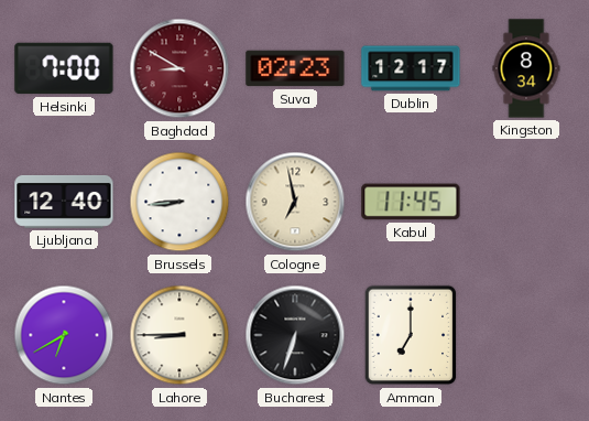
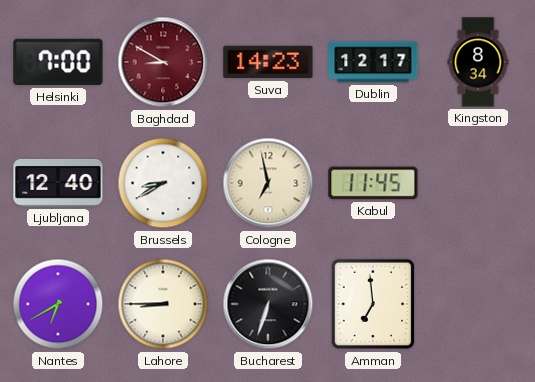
Suva: 02:23 -> 14:23
Brussels: 8:44 -> 8:40
Amman: 7:00 -> 6:59
